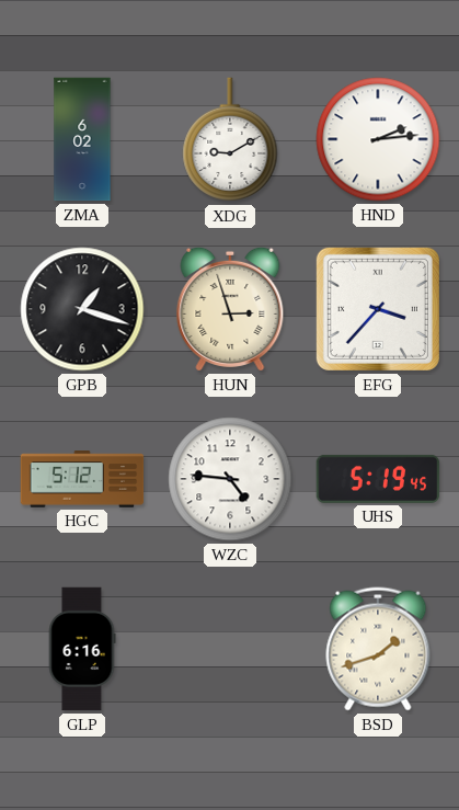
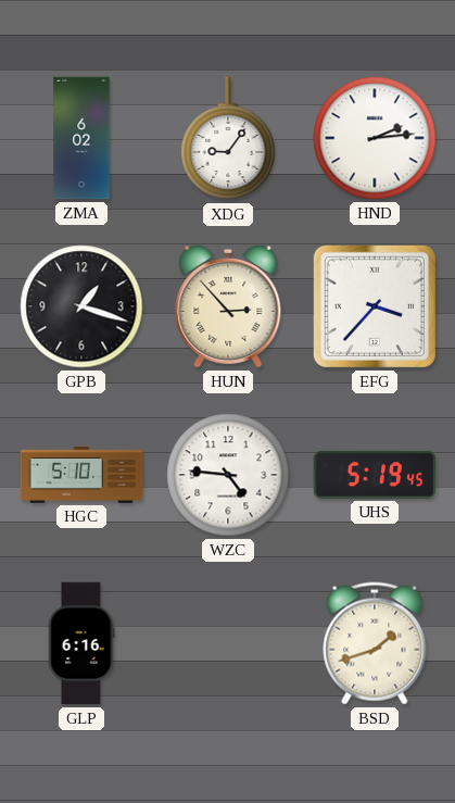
XDG: 9:10 -> 9:06
HUN: 2:57 -> 2:53
HGC: 5:12 -> 5:10
